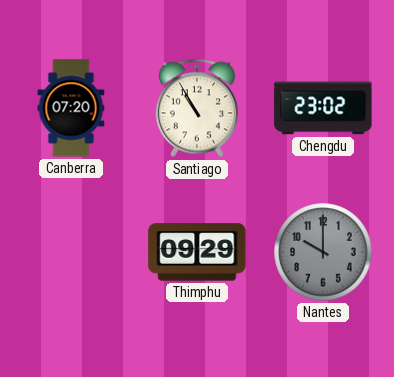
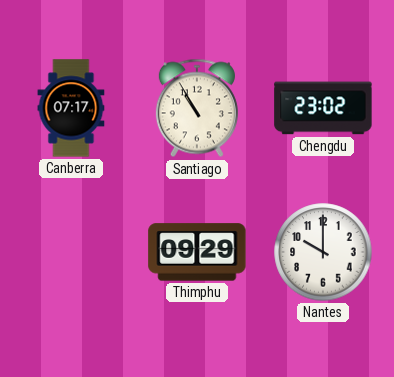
Canberra: 07:20 -> 07:17
Nantes dial: grey -> white
